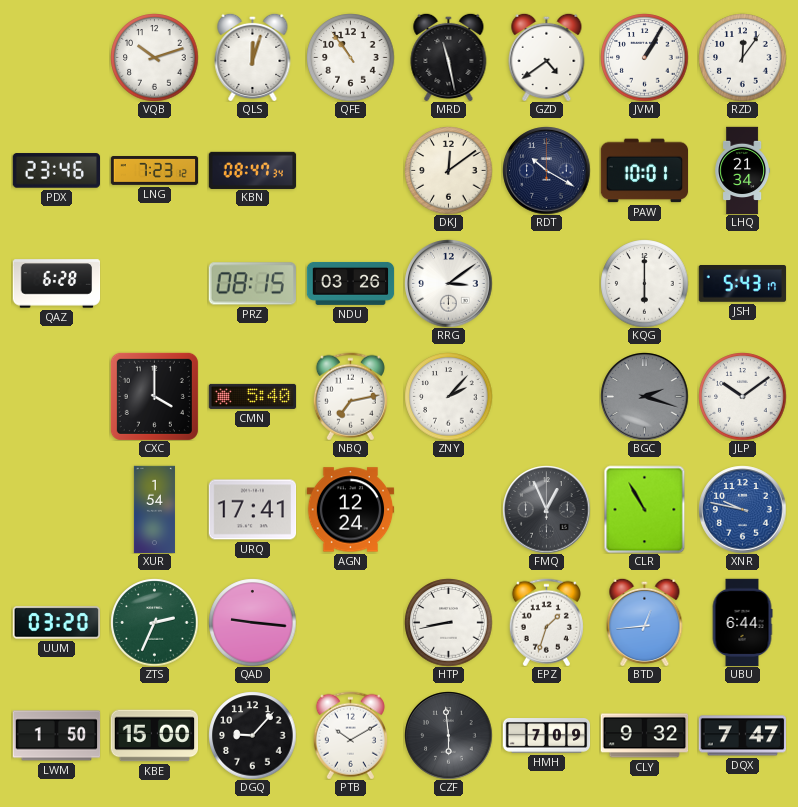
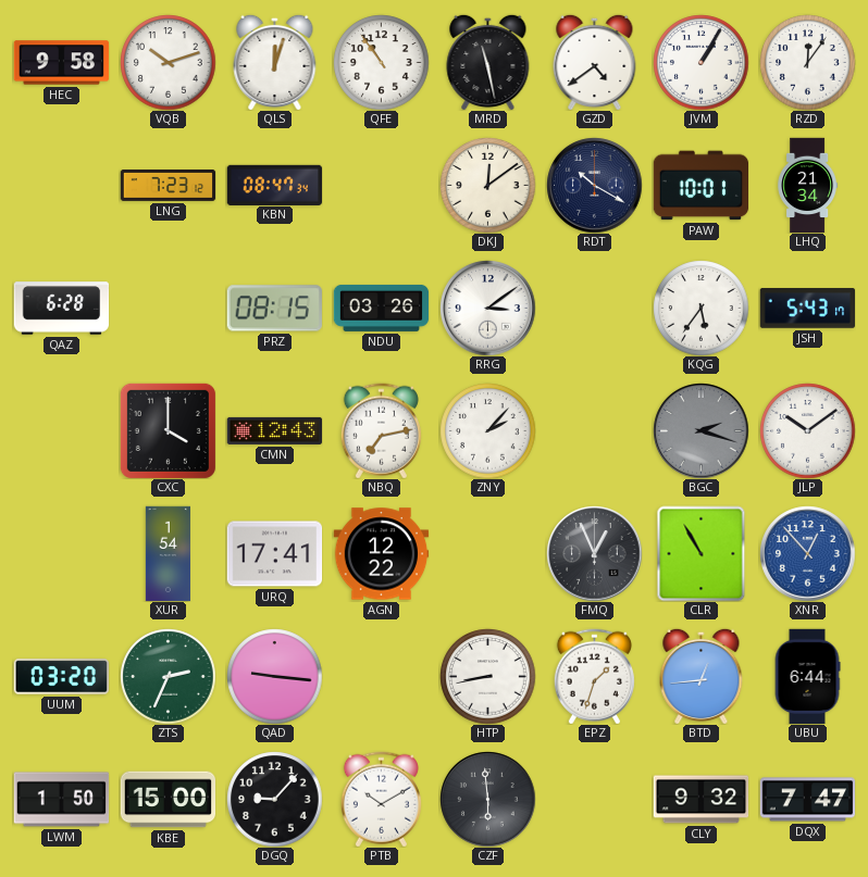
HEC: none -> 9:58
PDX: 23:46 -> none
KQG: 6:00 -> 5:36
CMN: 5:40 -> 12:43
AGN: 12:24 -> 12:22
XNR: 9:47 -> 12:53
HMH: 7:09 -> none
